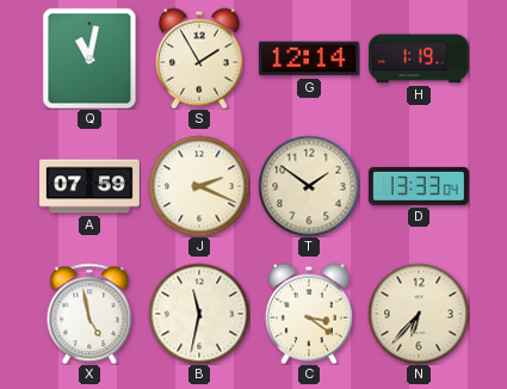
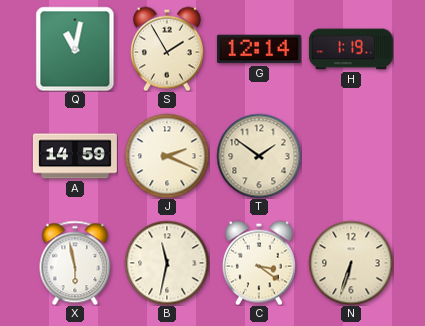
A: 07:59 -> 14:59
D: 13:33 -> none
X: 4:58 -> 5:58
N: 6:37 -> 6:33
